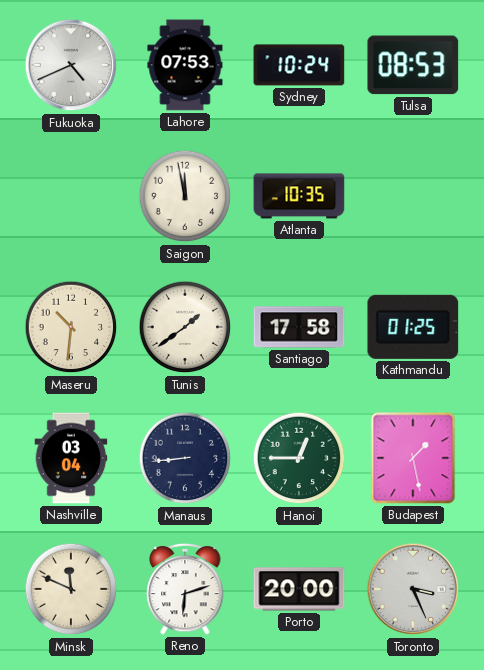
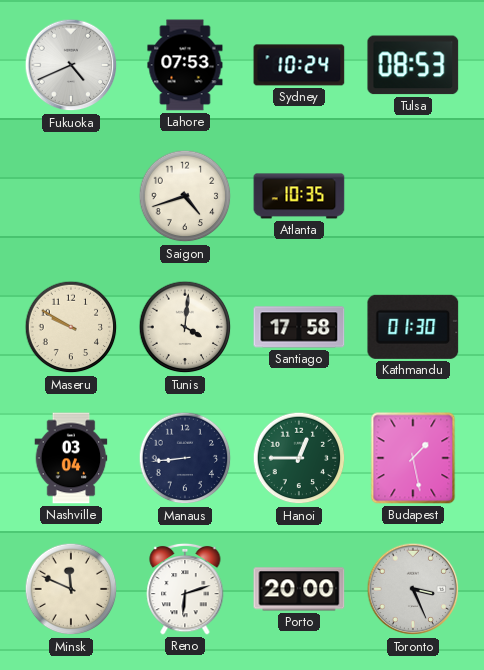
Saigon: 11:58 -> 4:42
Maseru: 10:31 -> 9:50
Tunis: 1:39 -> 4:01
Kathmandu: 01:25 -> 01:30
